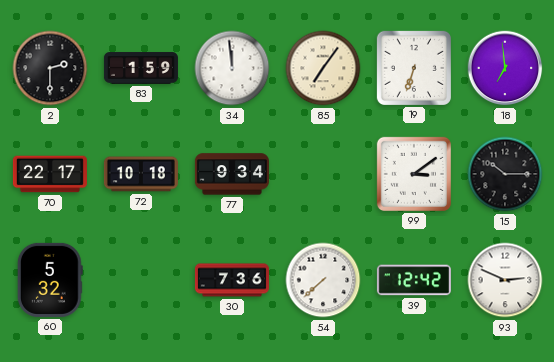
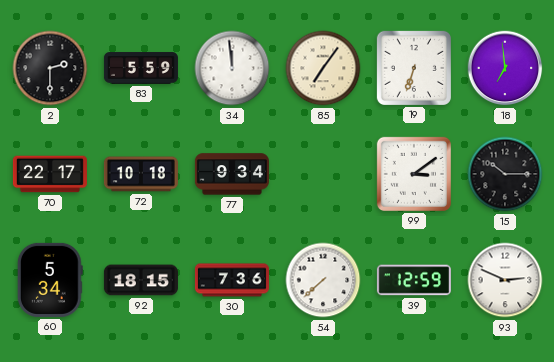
83: 1:59 -> 5:59
60: 5:32 -> 5:34
92: none -> 18:15
39: 12:42 -> 12:59
